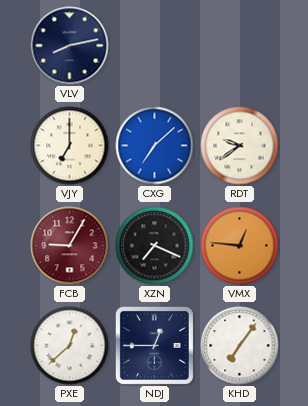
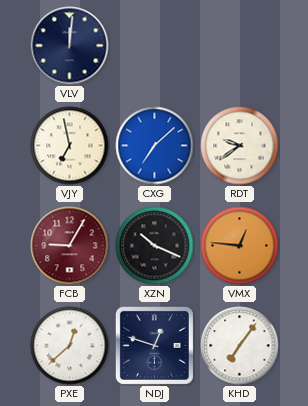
VLV: 8:13 -> 12:01
VJY: 7:00 -> 6:58
XZN: 7:19 -> 10:19
NDJ: 12:45 -> 12:48
